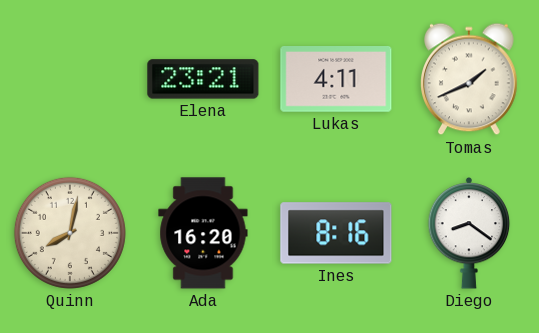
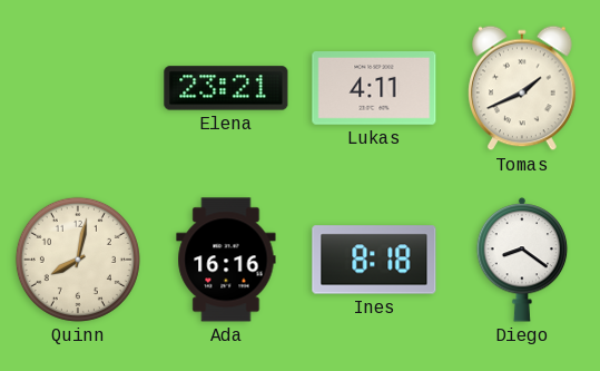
Ada: 16:20 -> 16:16
Ines: 8:16 -> 8:18
